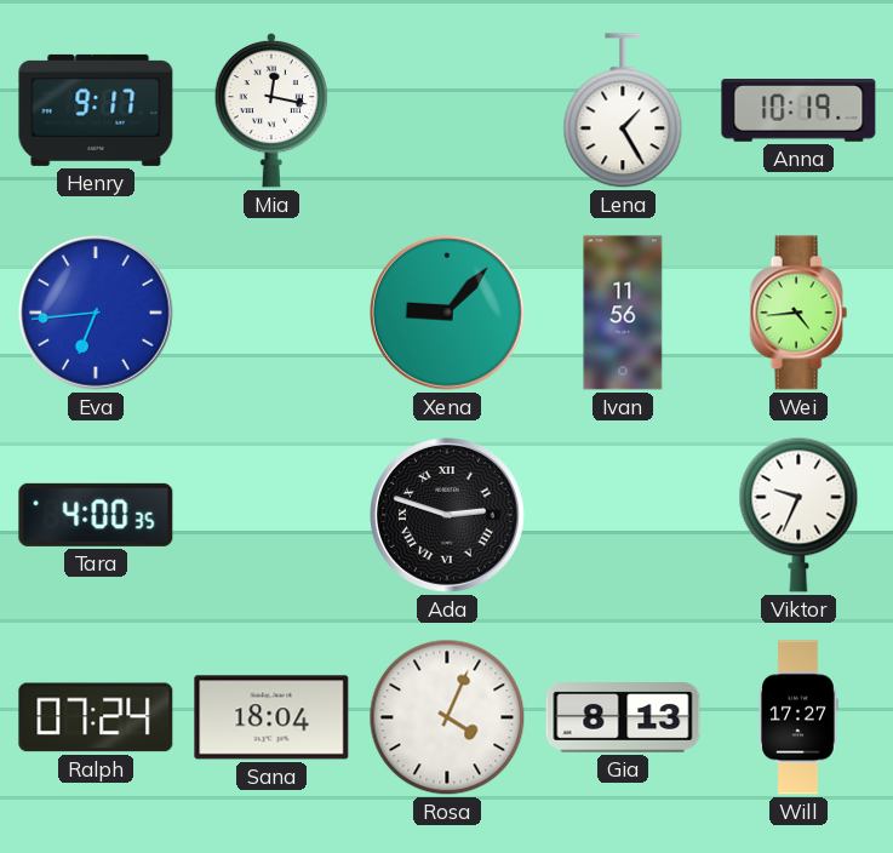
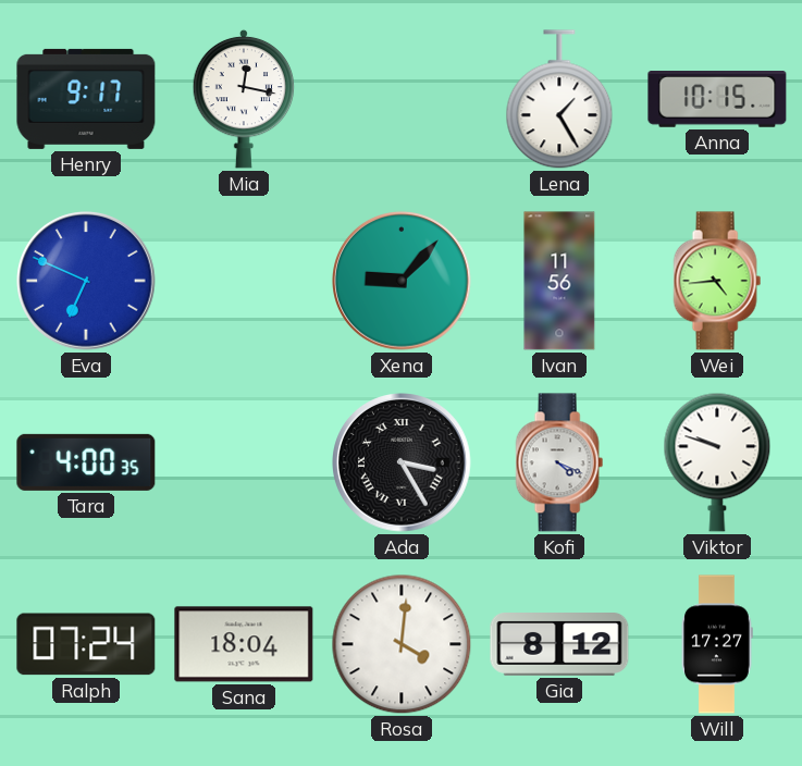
Anna: 10:19 -> 10:15
Eva: 6:44 -> 6:49
Ada: 2:48 -> 3:25
Kofi: none -> 4:19
Viktor: 9:34 -> 9:48
Rosa: 4:04 -> 4:01
Gia: 8:13 -> 8:12
